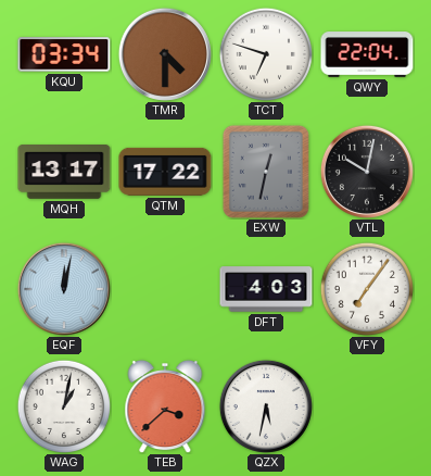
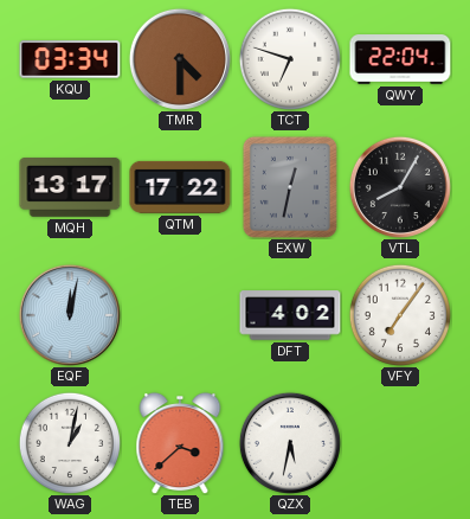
VTL: 10:02 -> 8:05
DFT: 4:03 -> 4:02
